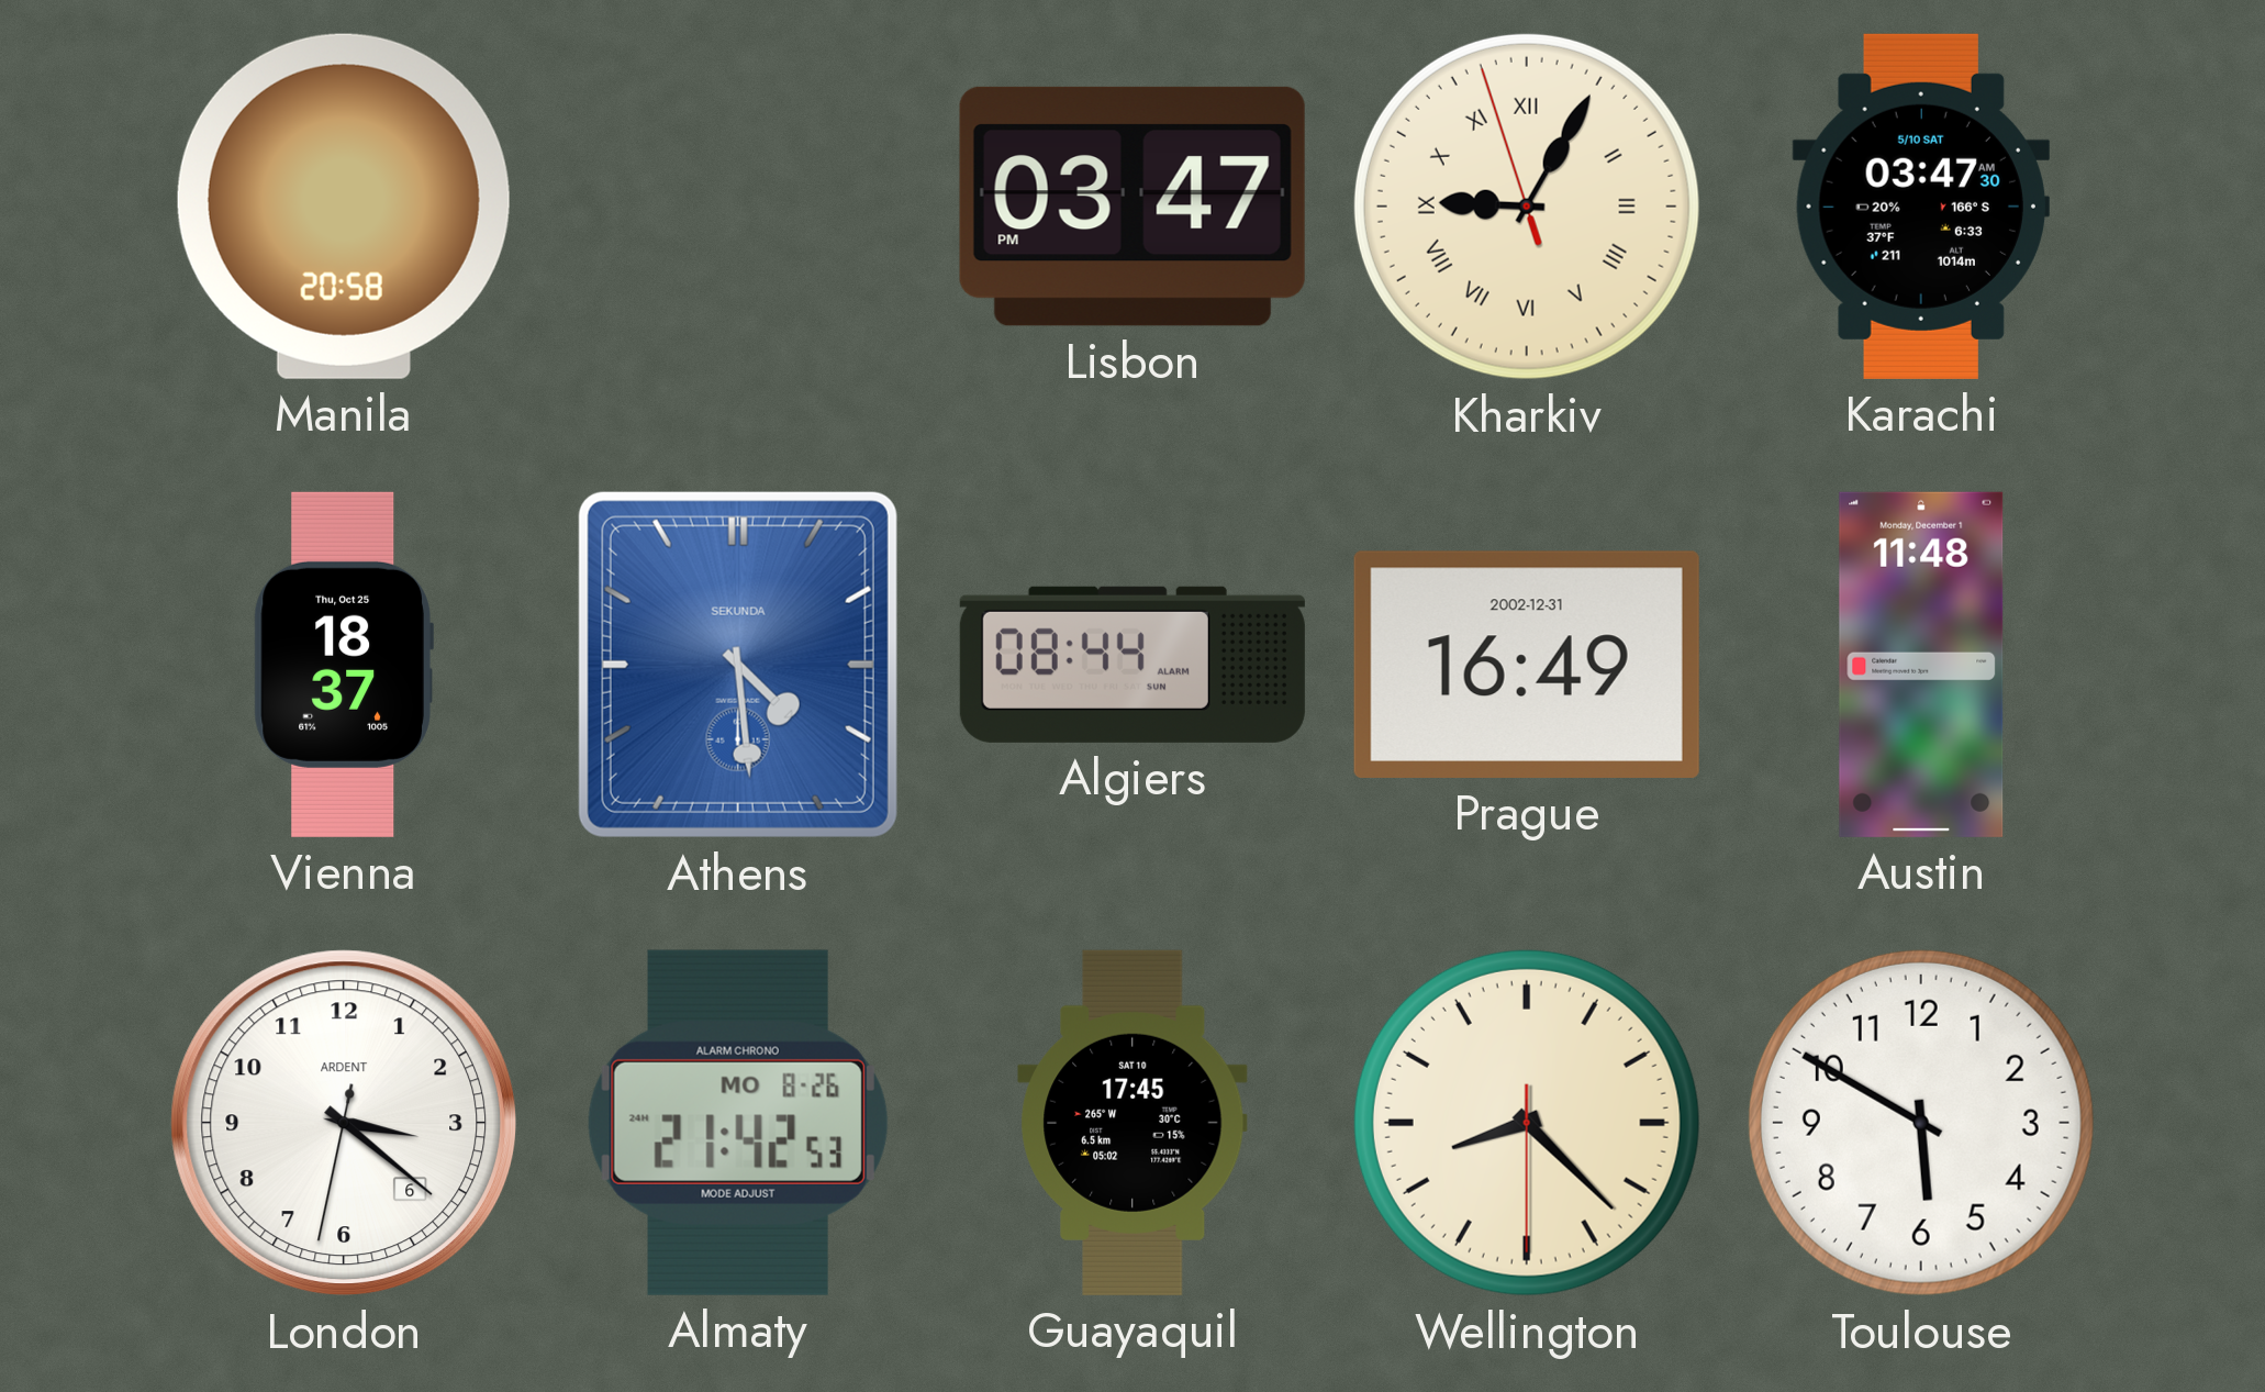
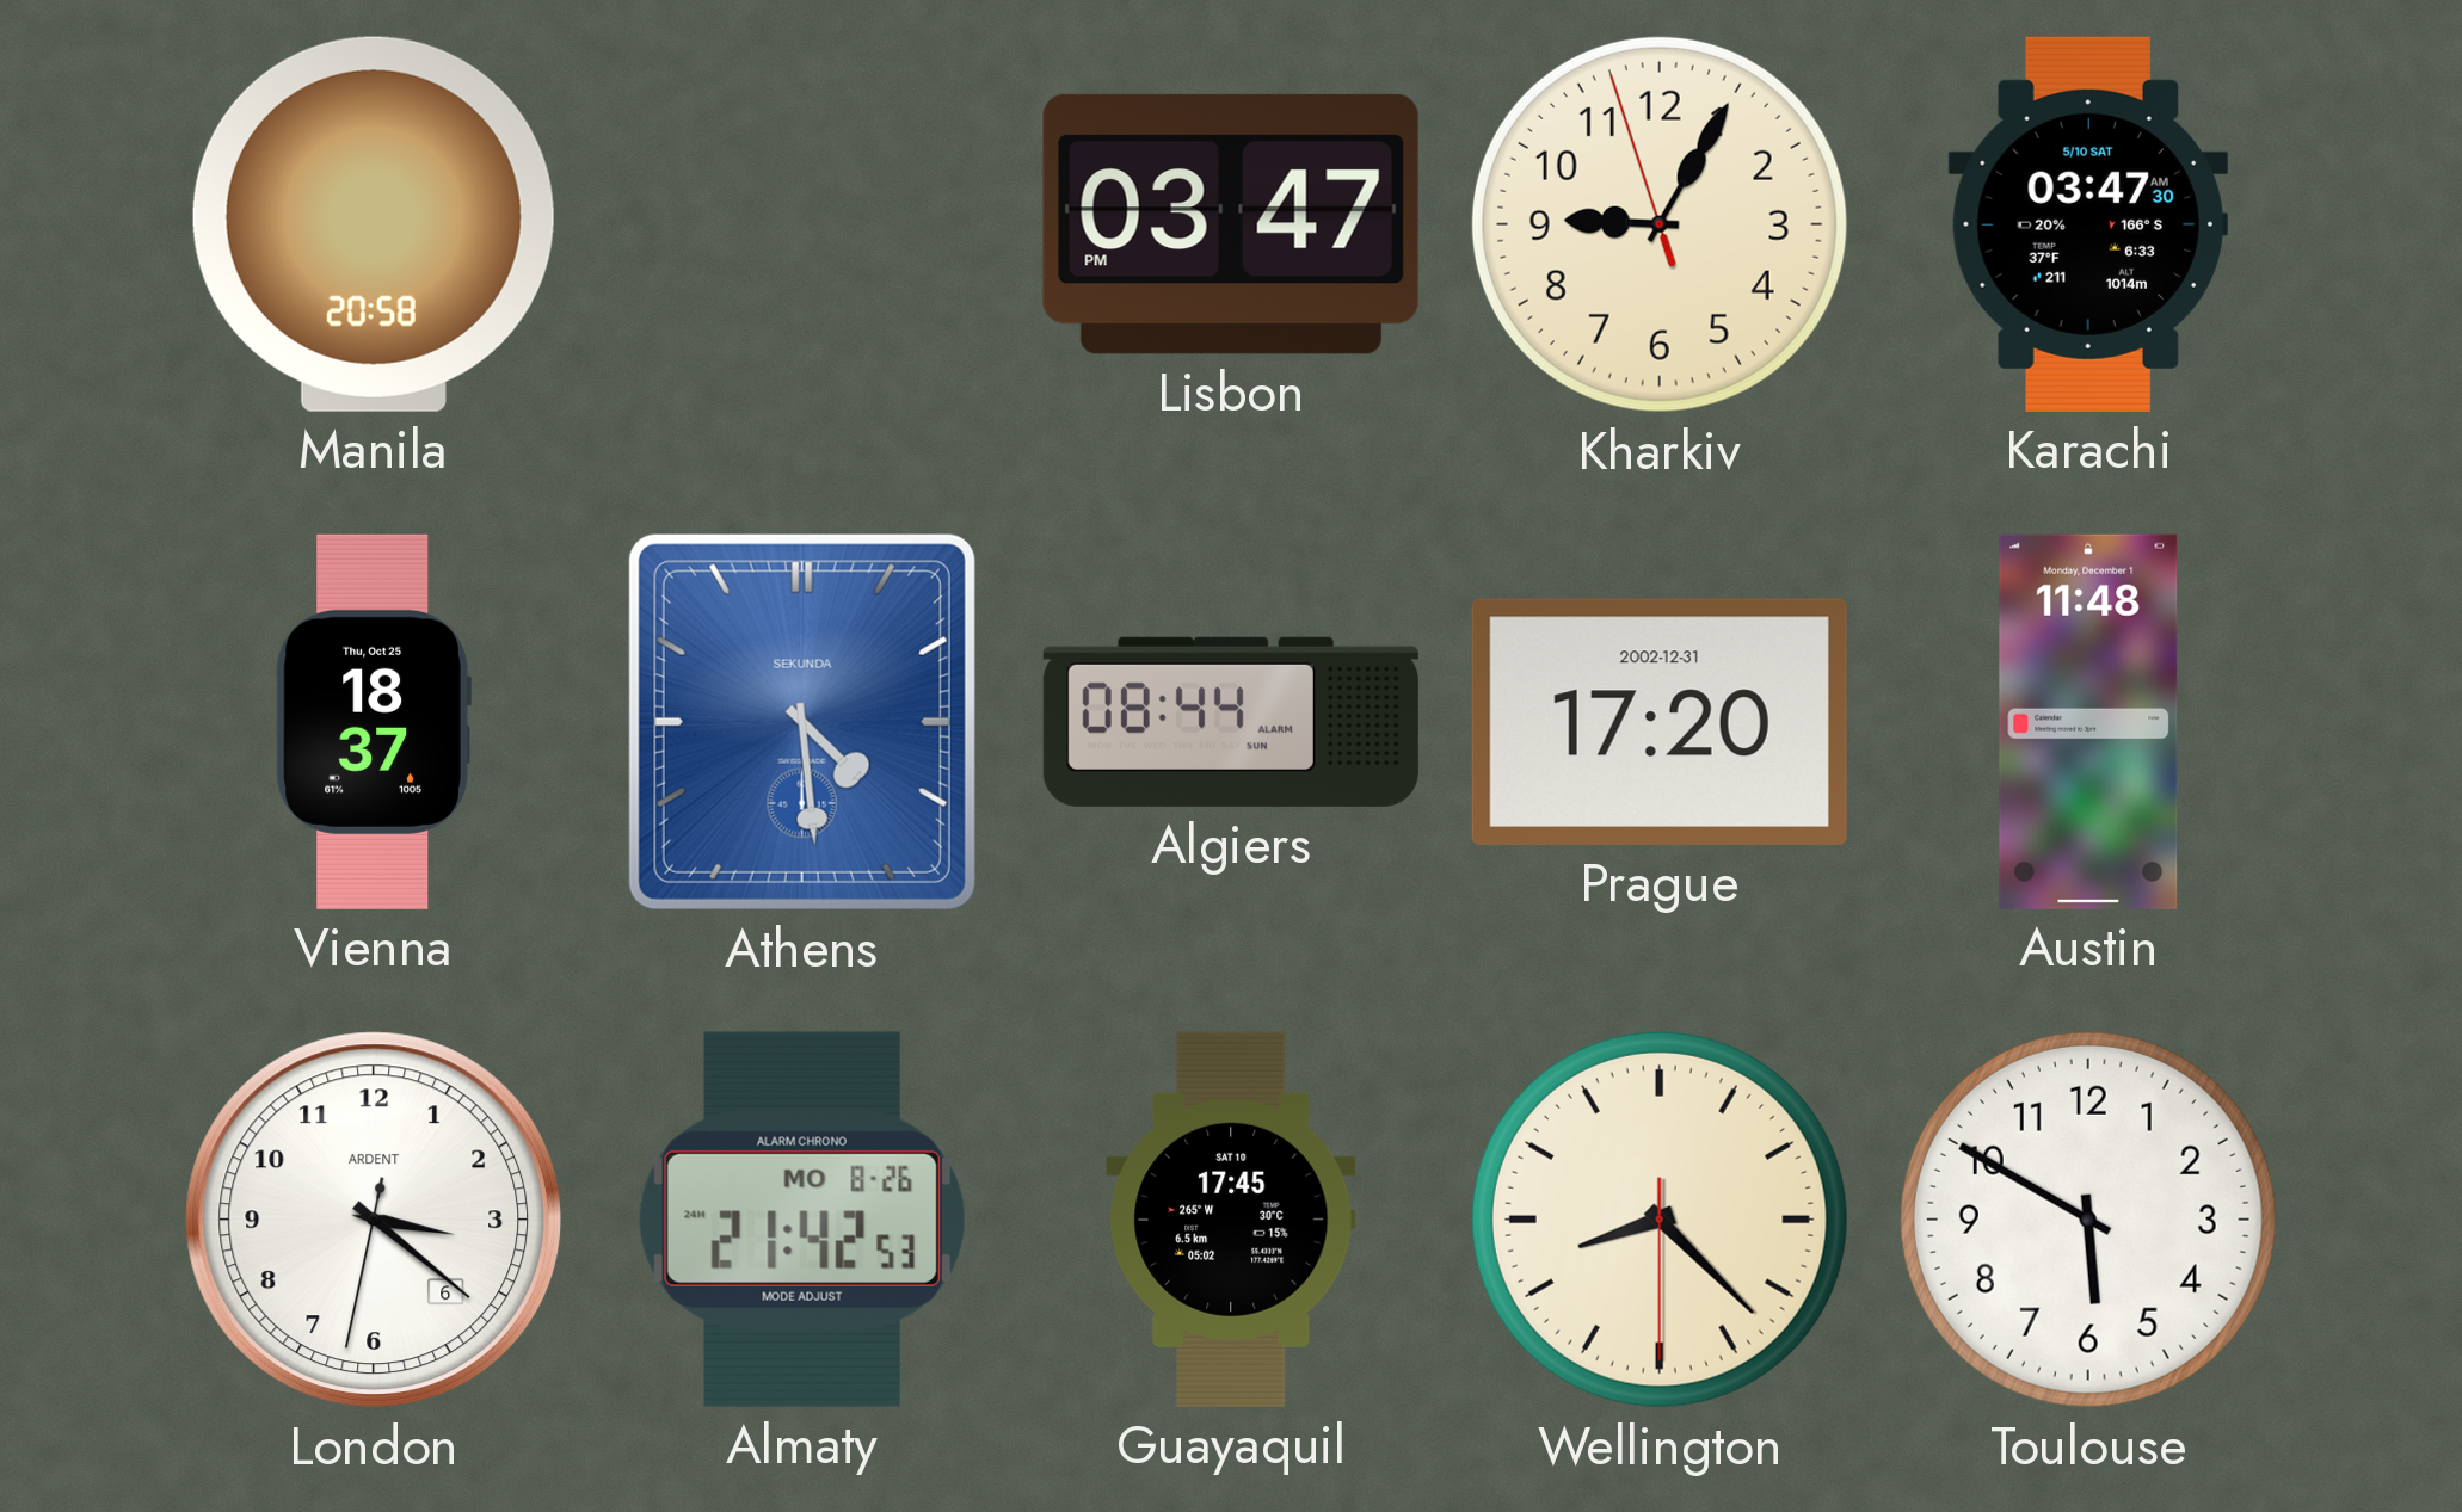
Kharkiv numerals: Roman -> Arabic
Prague: 16:49 -> 17:20
